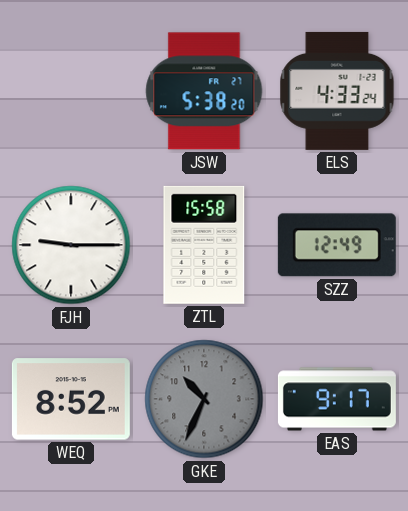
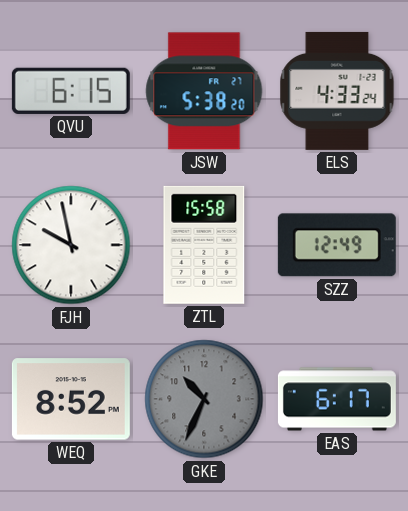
QVU: none -> 6:15
FJH: 9:15 -> 9:58
EAS: 9:17 -> 6:17
